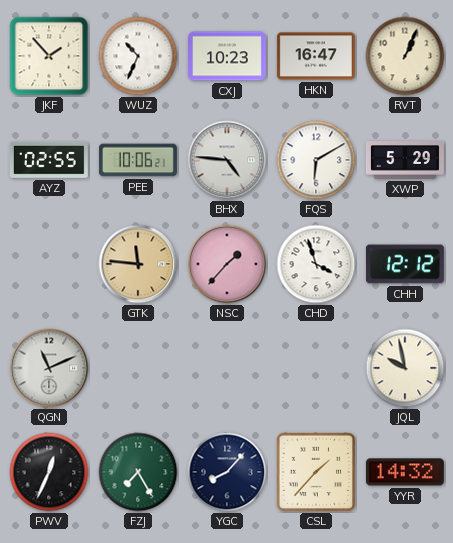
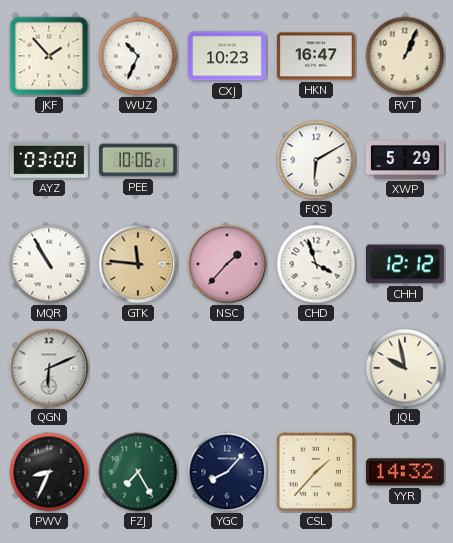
AYZ: 02:55 -> 03:00
BHX: 4:46 -> none
MQR: none -> 10:55
QGN: 11:11 -> 6:11
PWV: 12:34 -> 8:34
